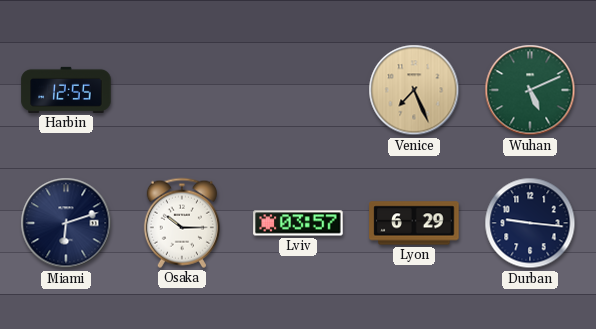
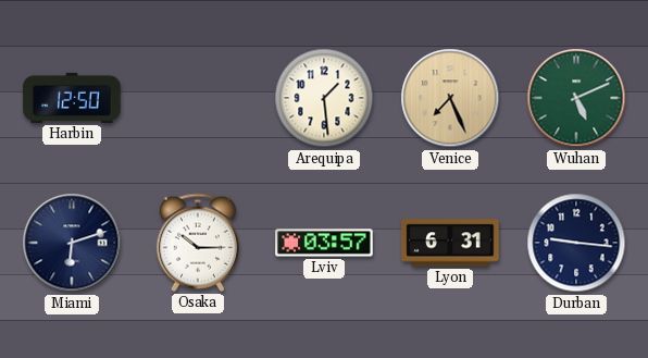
Harbin: 12:55 -> 12:50
Arequipa: none -> 1:29
Lyon: 6:29 -> 6:31
